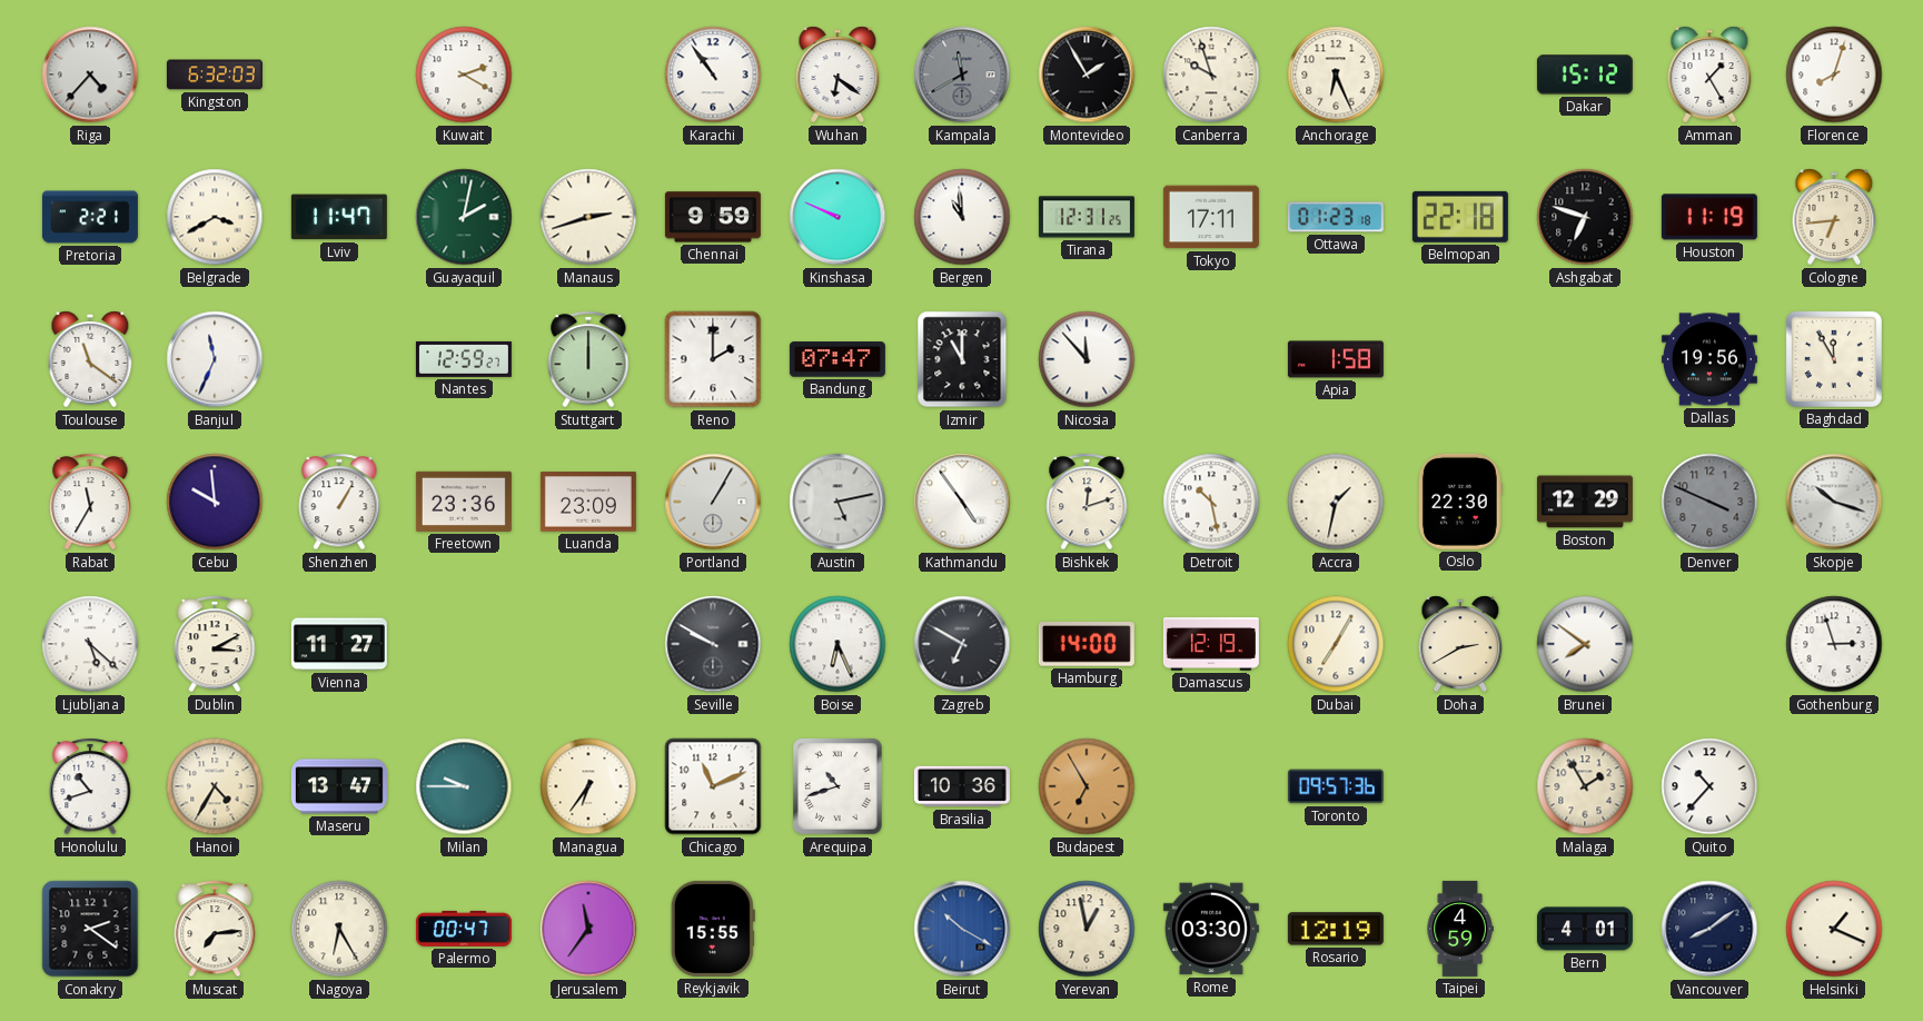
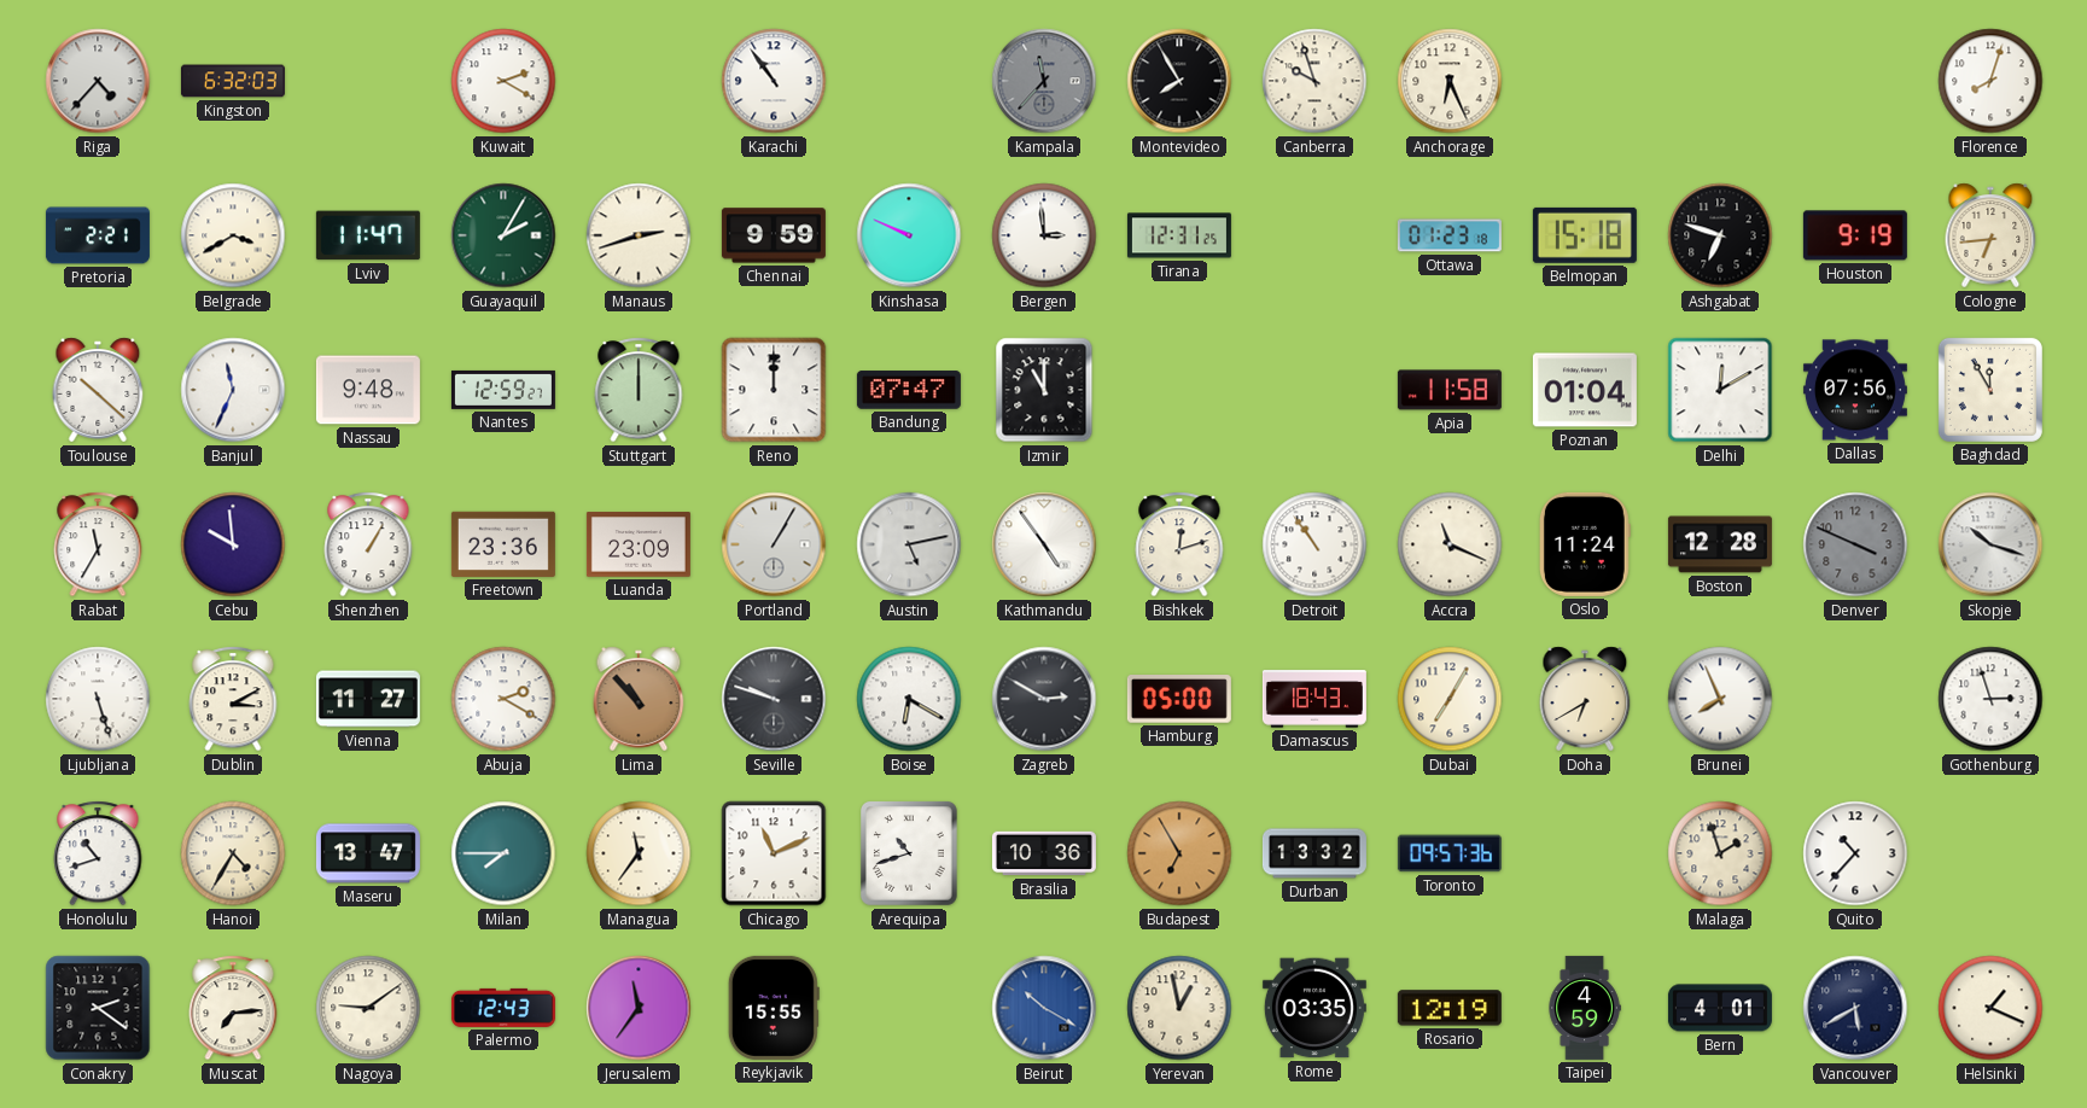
Wuhan: 6:21 -> none
Kampala: 11:40 -> 11:37
Montevideo: 1:55 -> 7:55
Dakar: 15:12 -> none
Amman: 1:25 -> none
Guayaquil: 2:02 -> 2:05
Bergen: 10:59 -> 2:59
Tokyo: 17:11 -> none
Belmopan: 22:18 -> 15:18
Houston: 11:19 -> 9:19
Toulouse: 11:21 -> 10:22
Nassau: none -> 9:48
Reno: 2:00 -> 12:00
Nicosia: 11:53 -> none
Apia: 1:58 -> 11:58
Poznan: none -> 01:04
Delhi: none -> 12:10
Dallas: 19:56 -> 07:56
Detroit: 10:28 -> 10:54
Accra: 1:32 -> 11:19
Oslo: 22:30 -> 11:24
Boston: 12:29 -> 12:28
Ljubljana: 5:22 -> 5:27
Abuja: none -> 2:20
Lima: none -> 10:53
Seville: 9:50 -> 9:48
Boise: 6:26 -> 6:20
Zagreb: 6:50 -> 2:50
Hamburg: 14:00 -> 05:00
Damascus: 12:19 -> 18:43
Doha: 2:40 -> 6:40
Brunei: 7:51 -> 7:56
Milan: 9:45 -> 7:45
Managua: 6:36 -> 11:36
Durban: none -> 13:32
Malaga: 1:55 -> 1:57
Nagoya: 6:25 -> 9:09
Palermo: 00:47 -> 12:43
Rome: 03:30 -> 03:35
Vancouver: 8:09 -> 5:40
